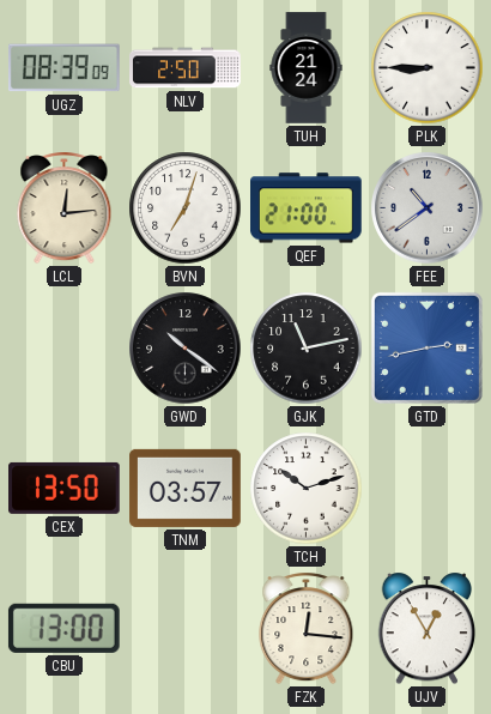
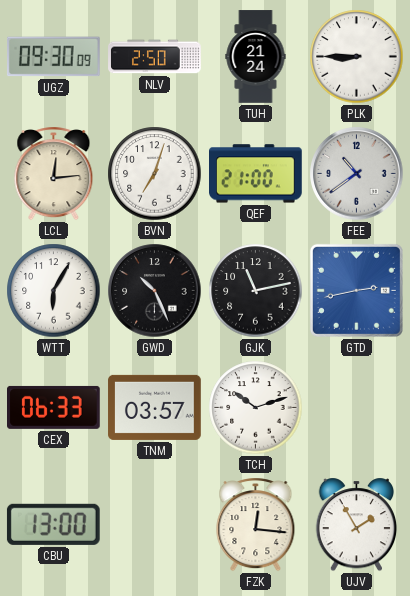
UGZ: 08:39 -> 09:30
WTT: none -> 6:05
GWD: 10:21 -> 10:26
CEX: 13:50 -> 06:33
UJV: 12:55 -> 1:55
